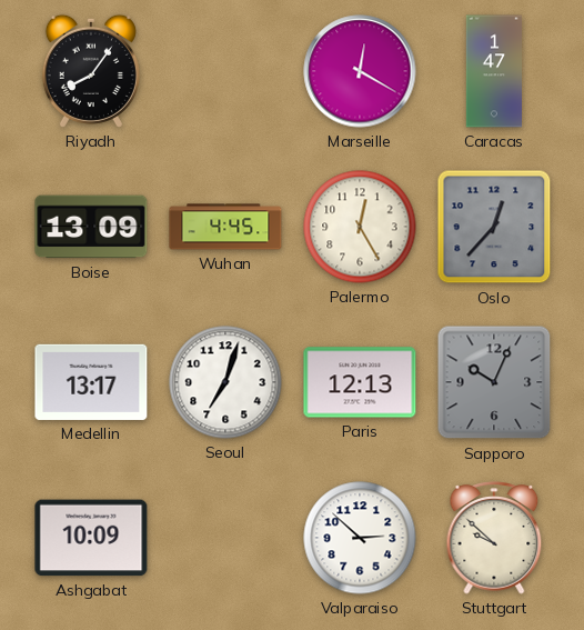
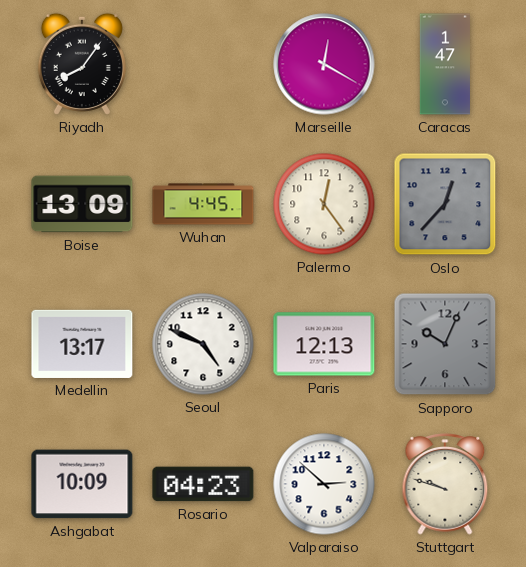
Palermo: 12:25 -> 12:24
Seoul: 7:03 -> 4:49
Rosario: none -> 04:23
Stuttgart: 9:52 -> 9:48
